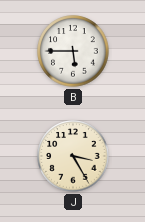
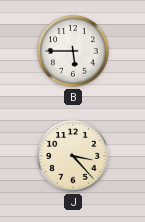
J: 3:25 -> 3:23
